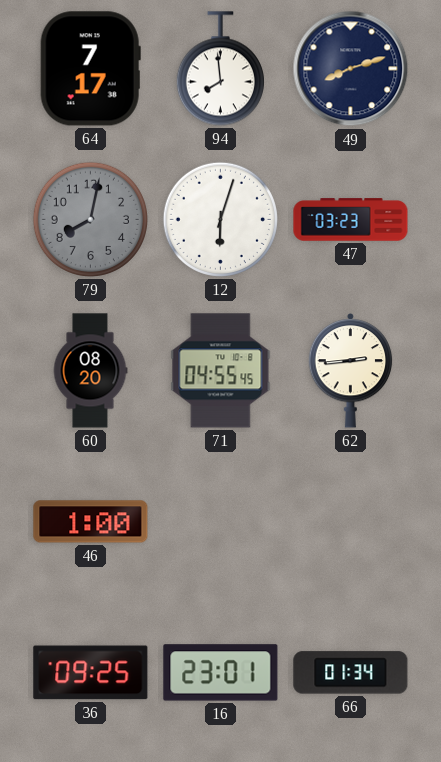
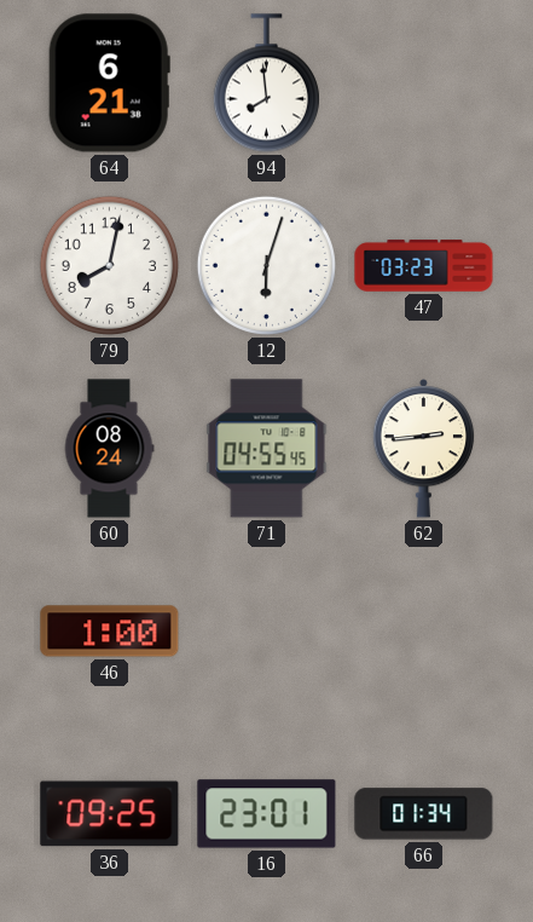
64: 7:17 -> 6:21
49: 8:12 -> none
79 dial: grey -> white
60: 08:20 -> 08:24
